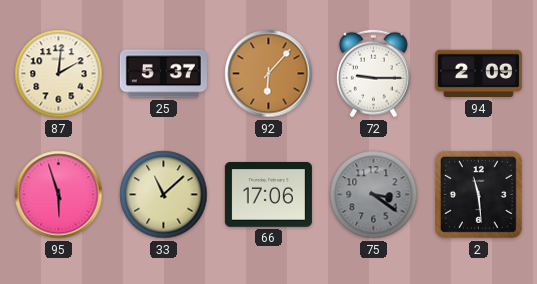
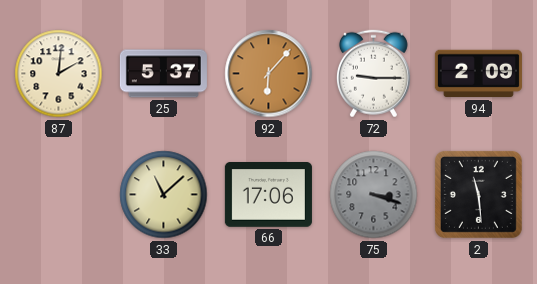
95: 5:57 -> none
75: 3:21 -> 3:18
